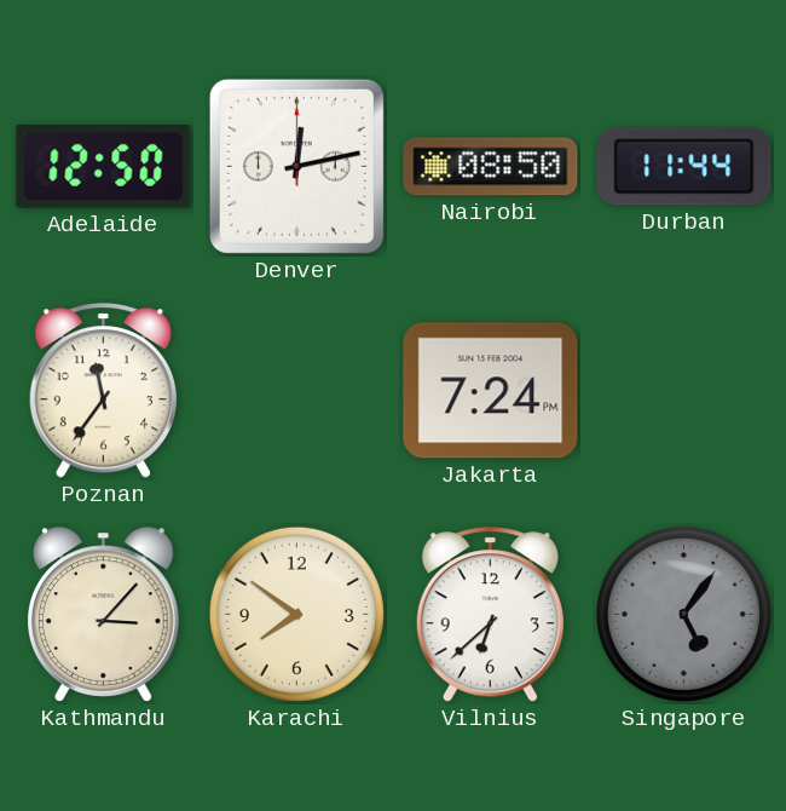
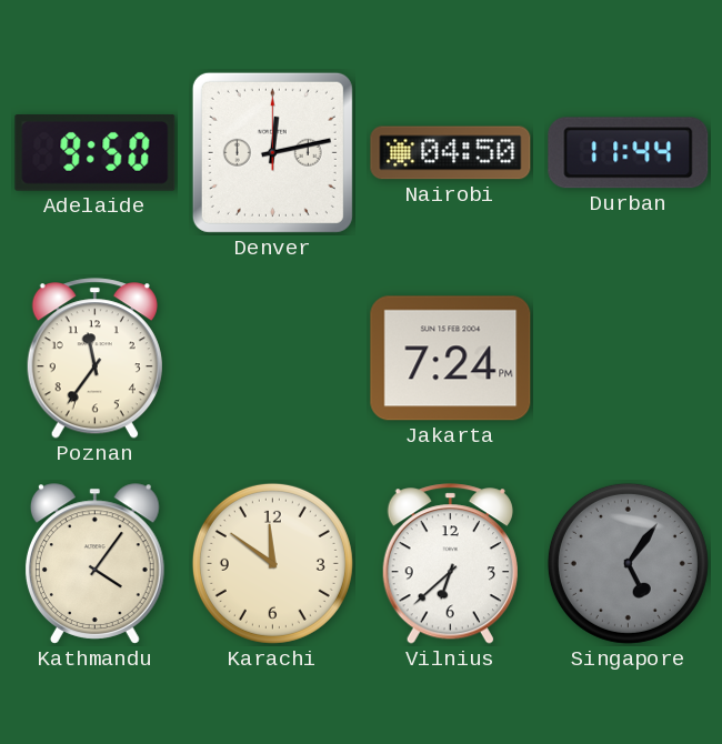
Adelaide: 12:50 -> 9:50
Nairobi: 08:50 -> 04:50
Kathmandu: 3:07 -> 4:06
Karachi: 7:51 -> 11:51
